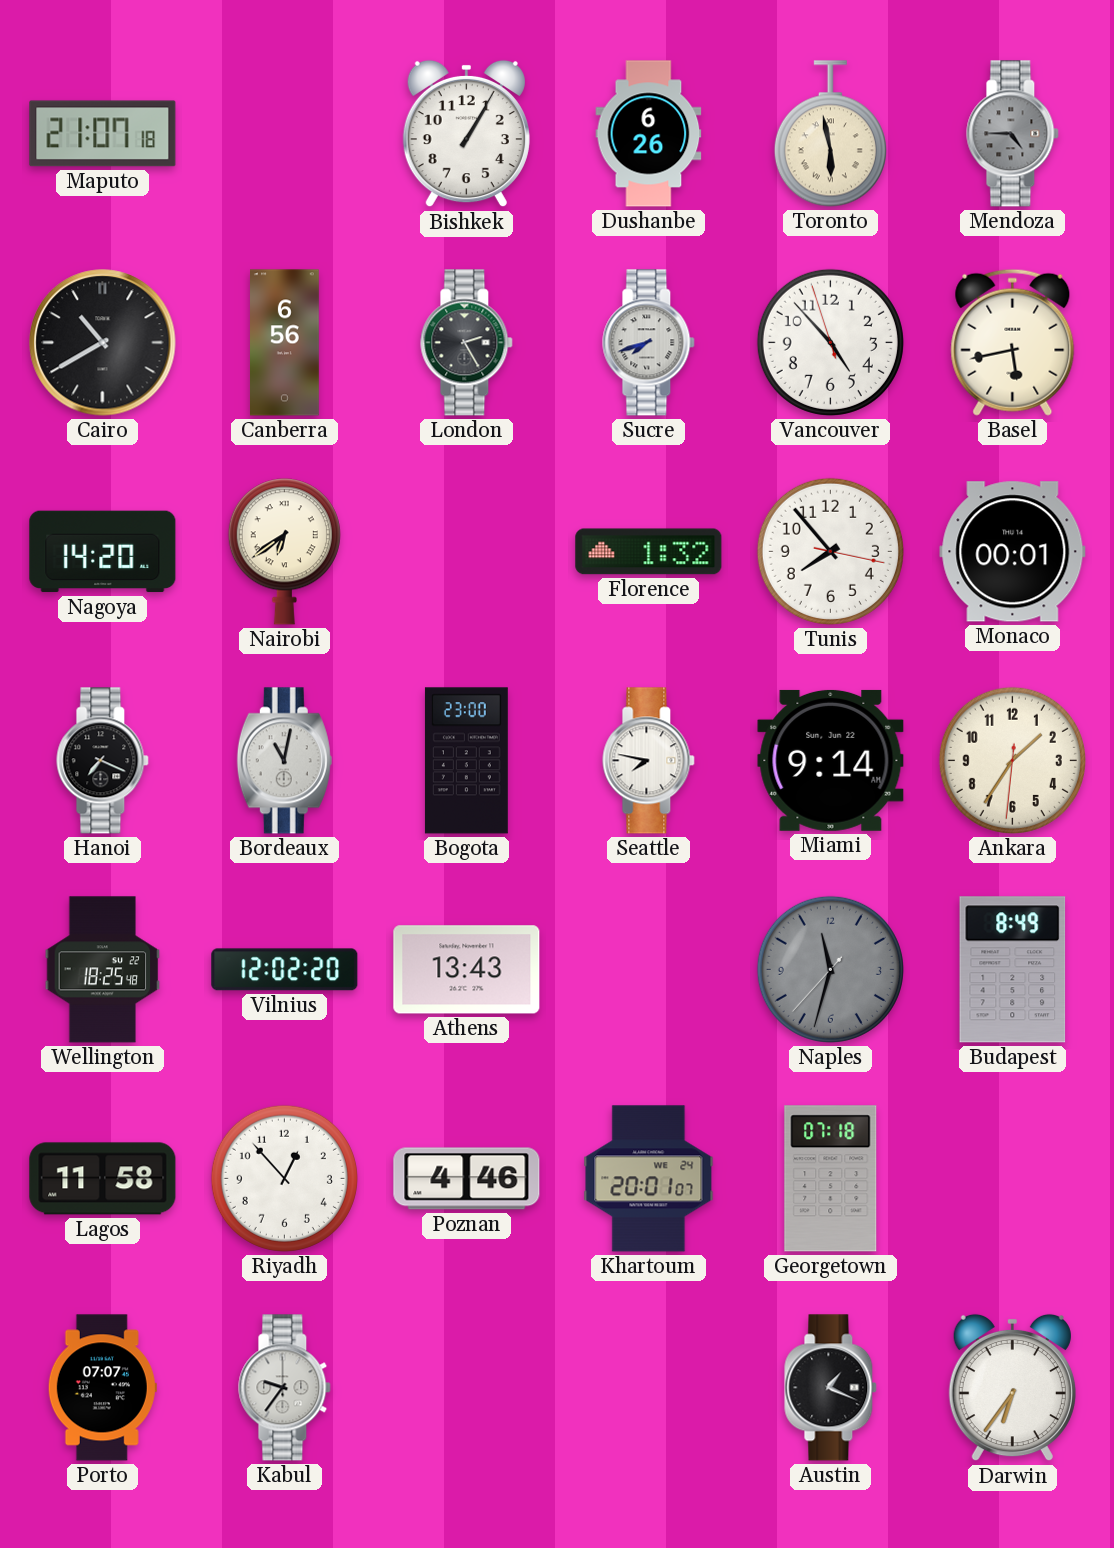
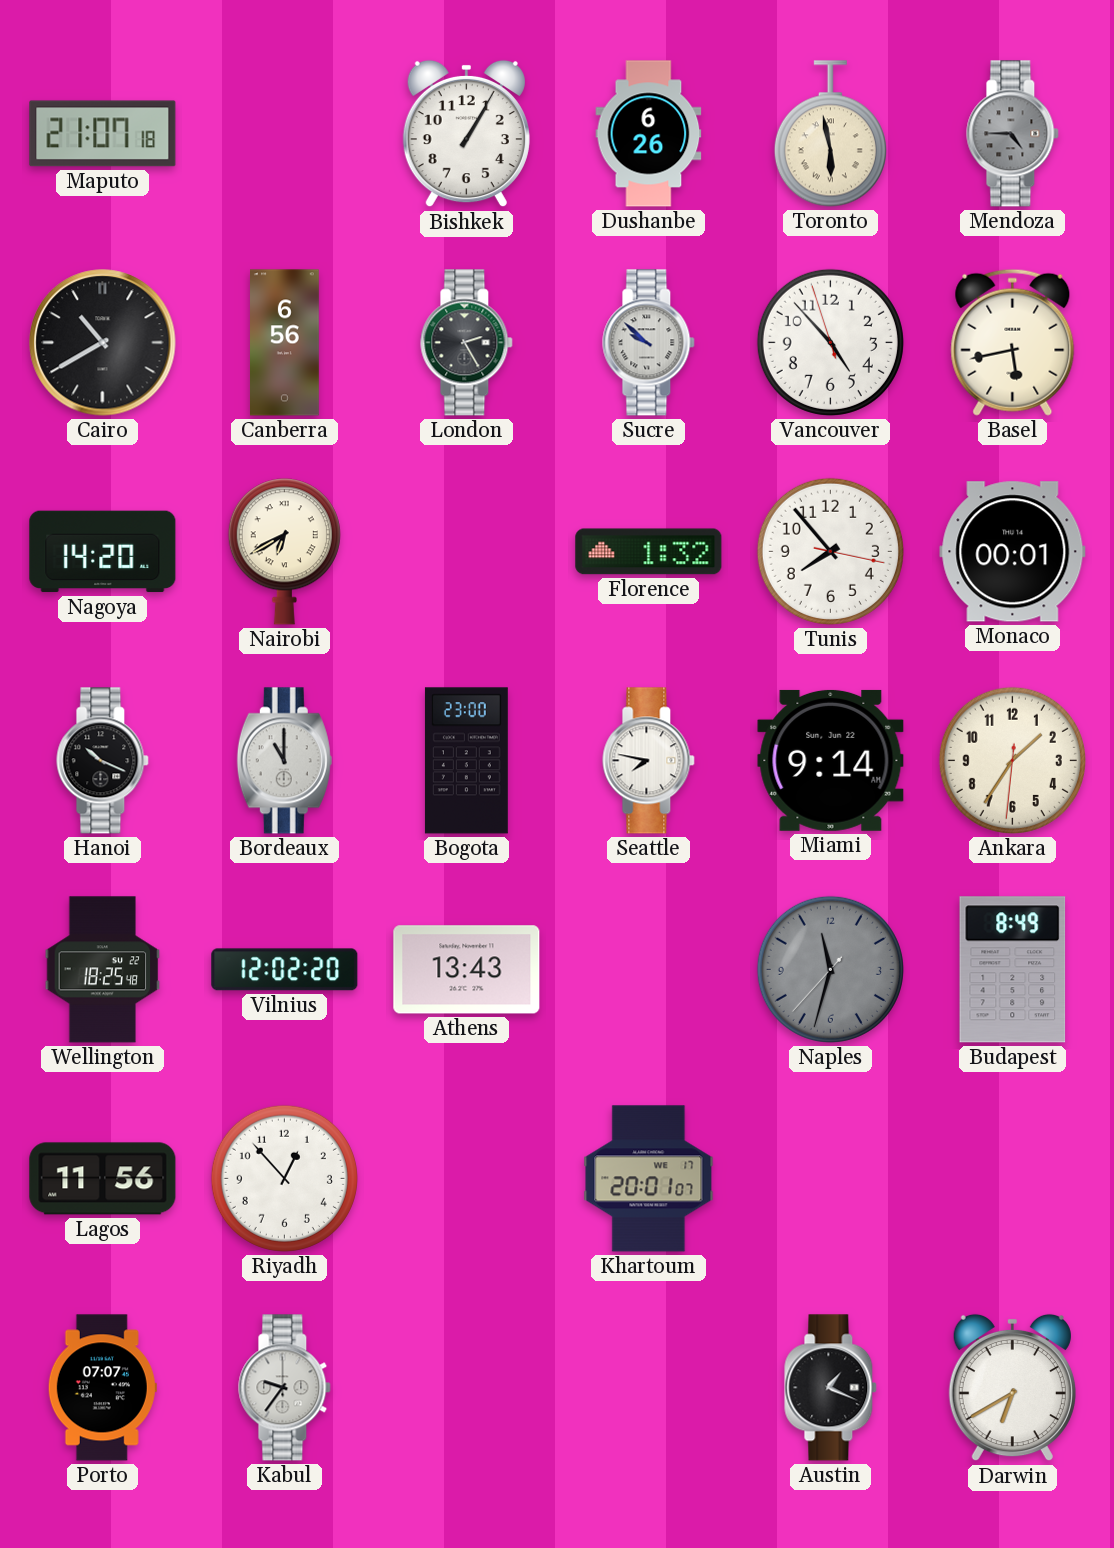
Sucre: 7:42 -> 9:52
Nairobi: 6:39 -> 6:40
Hanoi: 7:19 -> 10:19
Bordeaux: 11:02 -> 11:00
Lagos: 11:58 -> 11:56
Poznan: 4:46 -> none
Khartoum date: WE 24 -> WE 17
Georgetown: 07:18 -> none
Darwin: 6:36 -> 6:40
